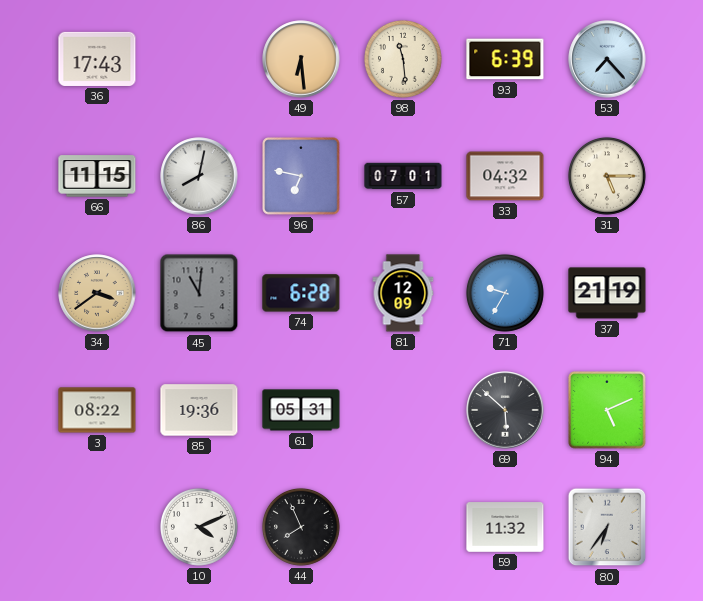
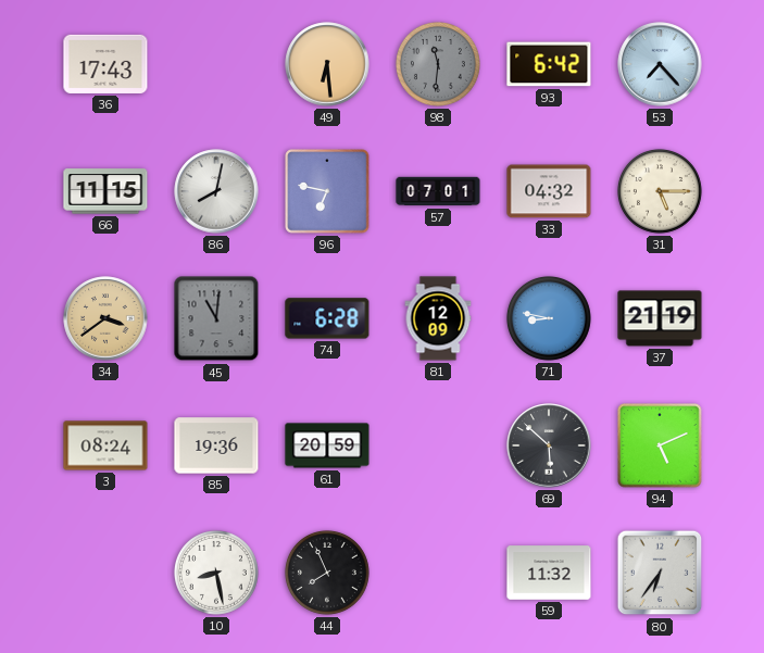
98: 11:29 -> 11:31
98 dial: cream -> grey
93: 6:39 -> 6:42
71: 9:35 -> 8:47
3: 08:22 -> 08:24
61: 05:31 -> 20:59
10: 4:11 -> 8:28
